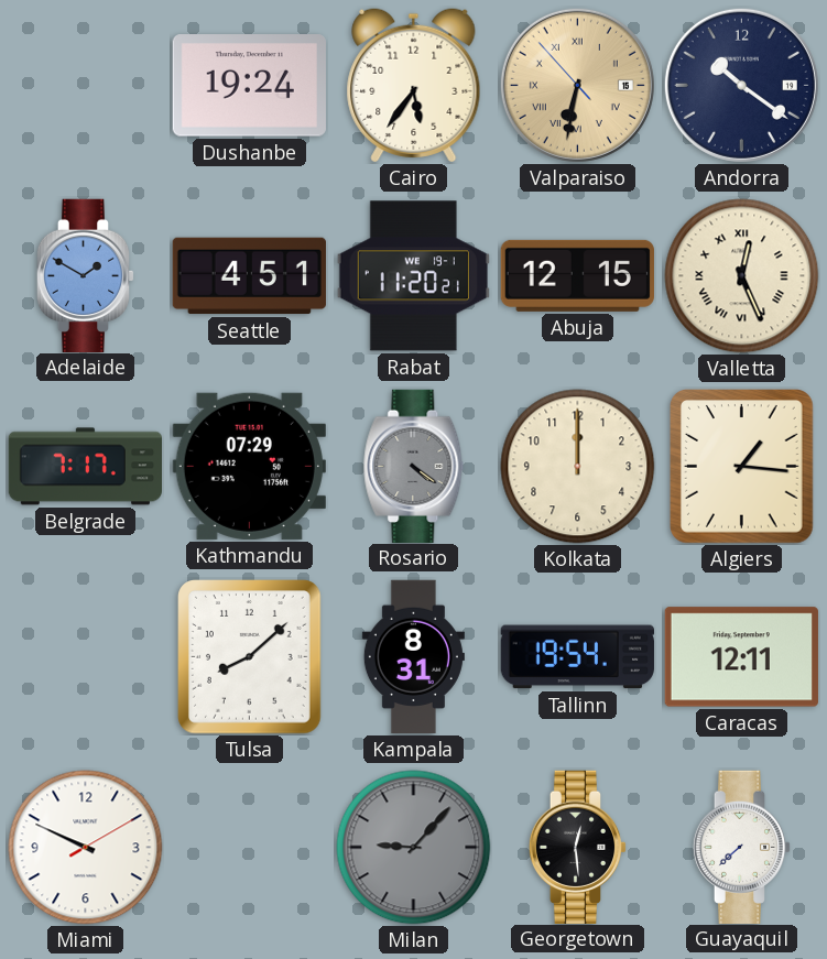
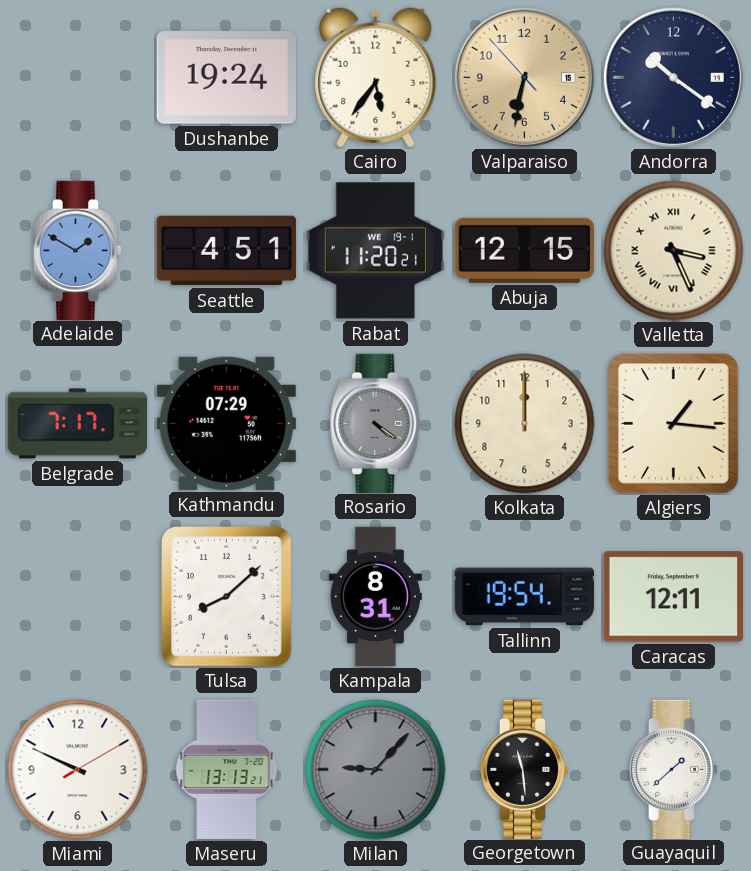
Valparaiso numerals: Roman -> Arabic
Valletta: 12:26 -> 3:26
Maseru: none -> 13:13
Georgetown: 12:29 -> 11:29
Guayaquil: 7:38 -> 1:38
